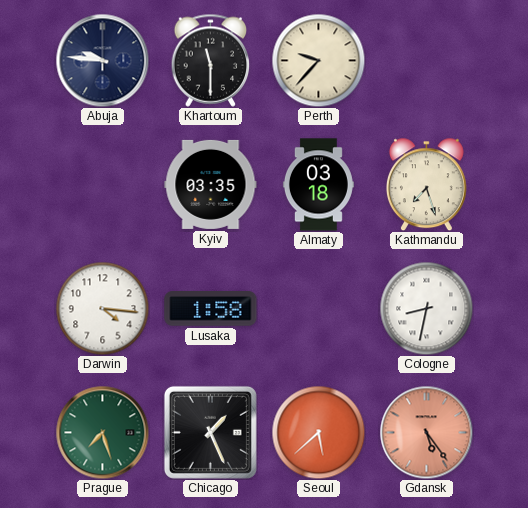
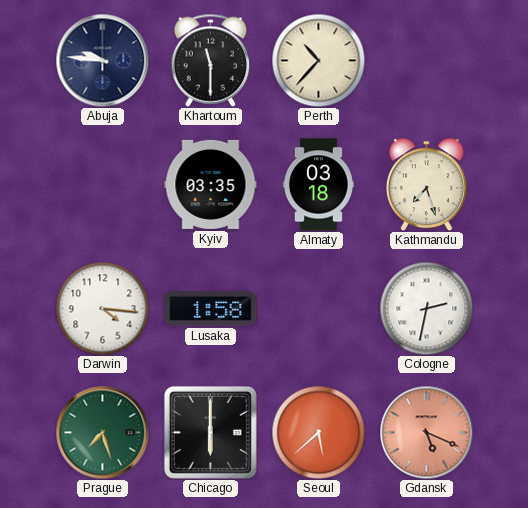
Perth: 9:37 -> 10:37
Cologne: 8:32 -> 2:32
Chicago: 1:26 -> 6:00
Gdansk: 5:24 -> 5:19
